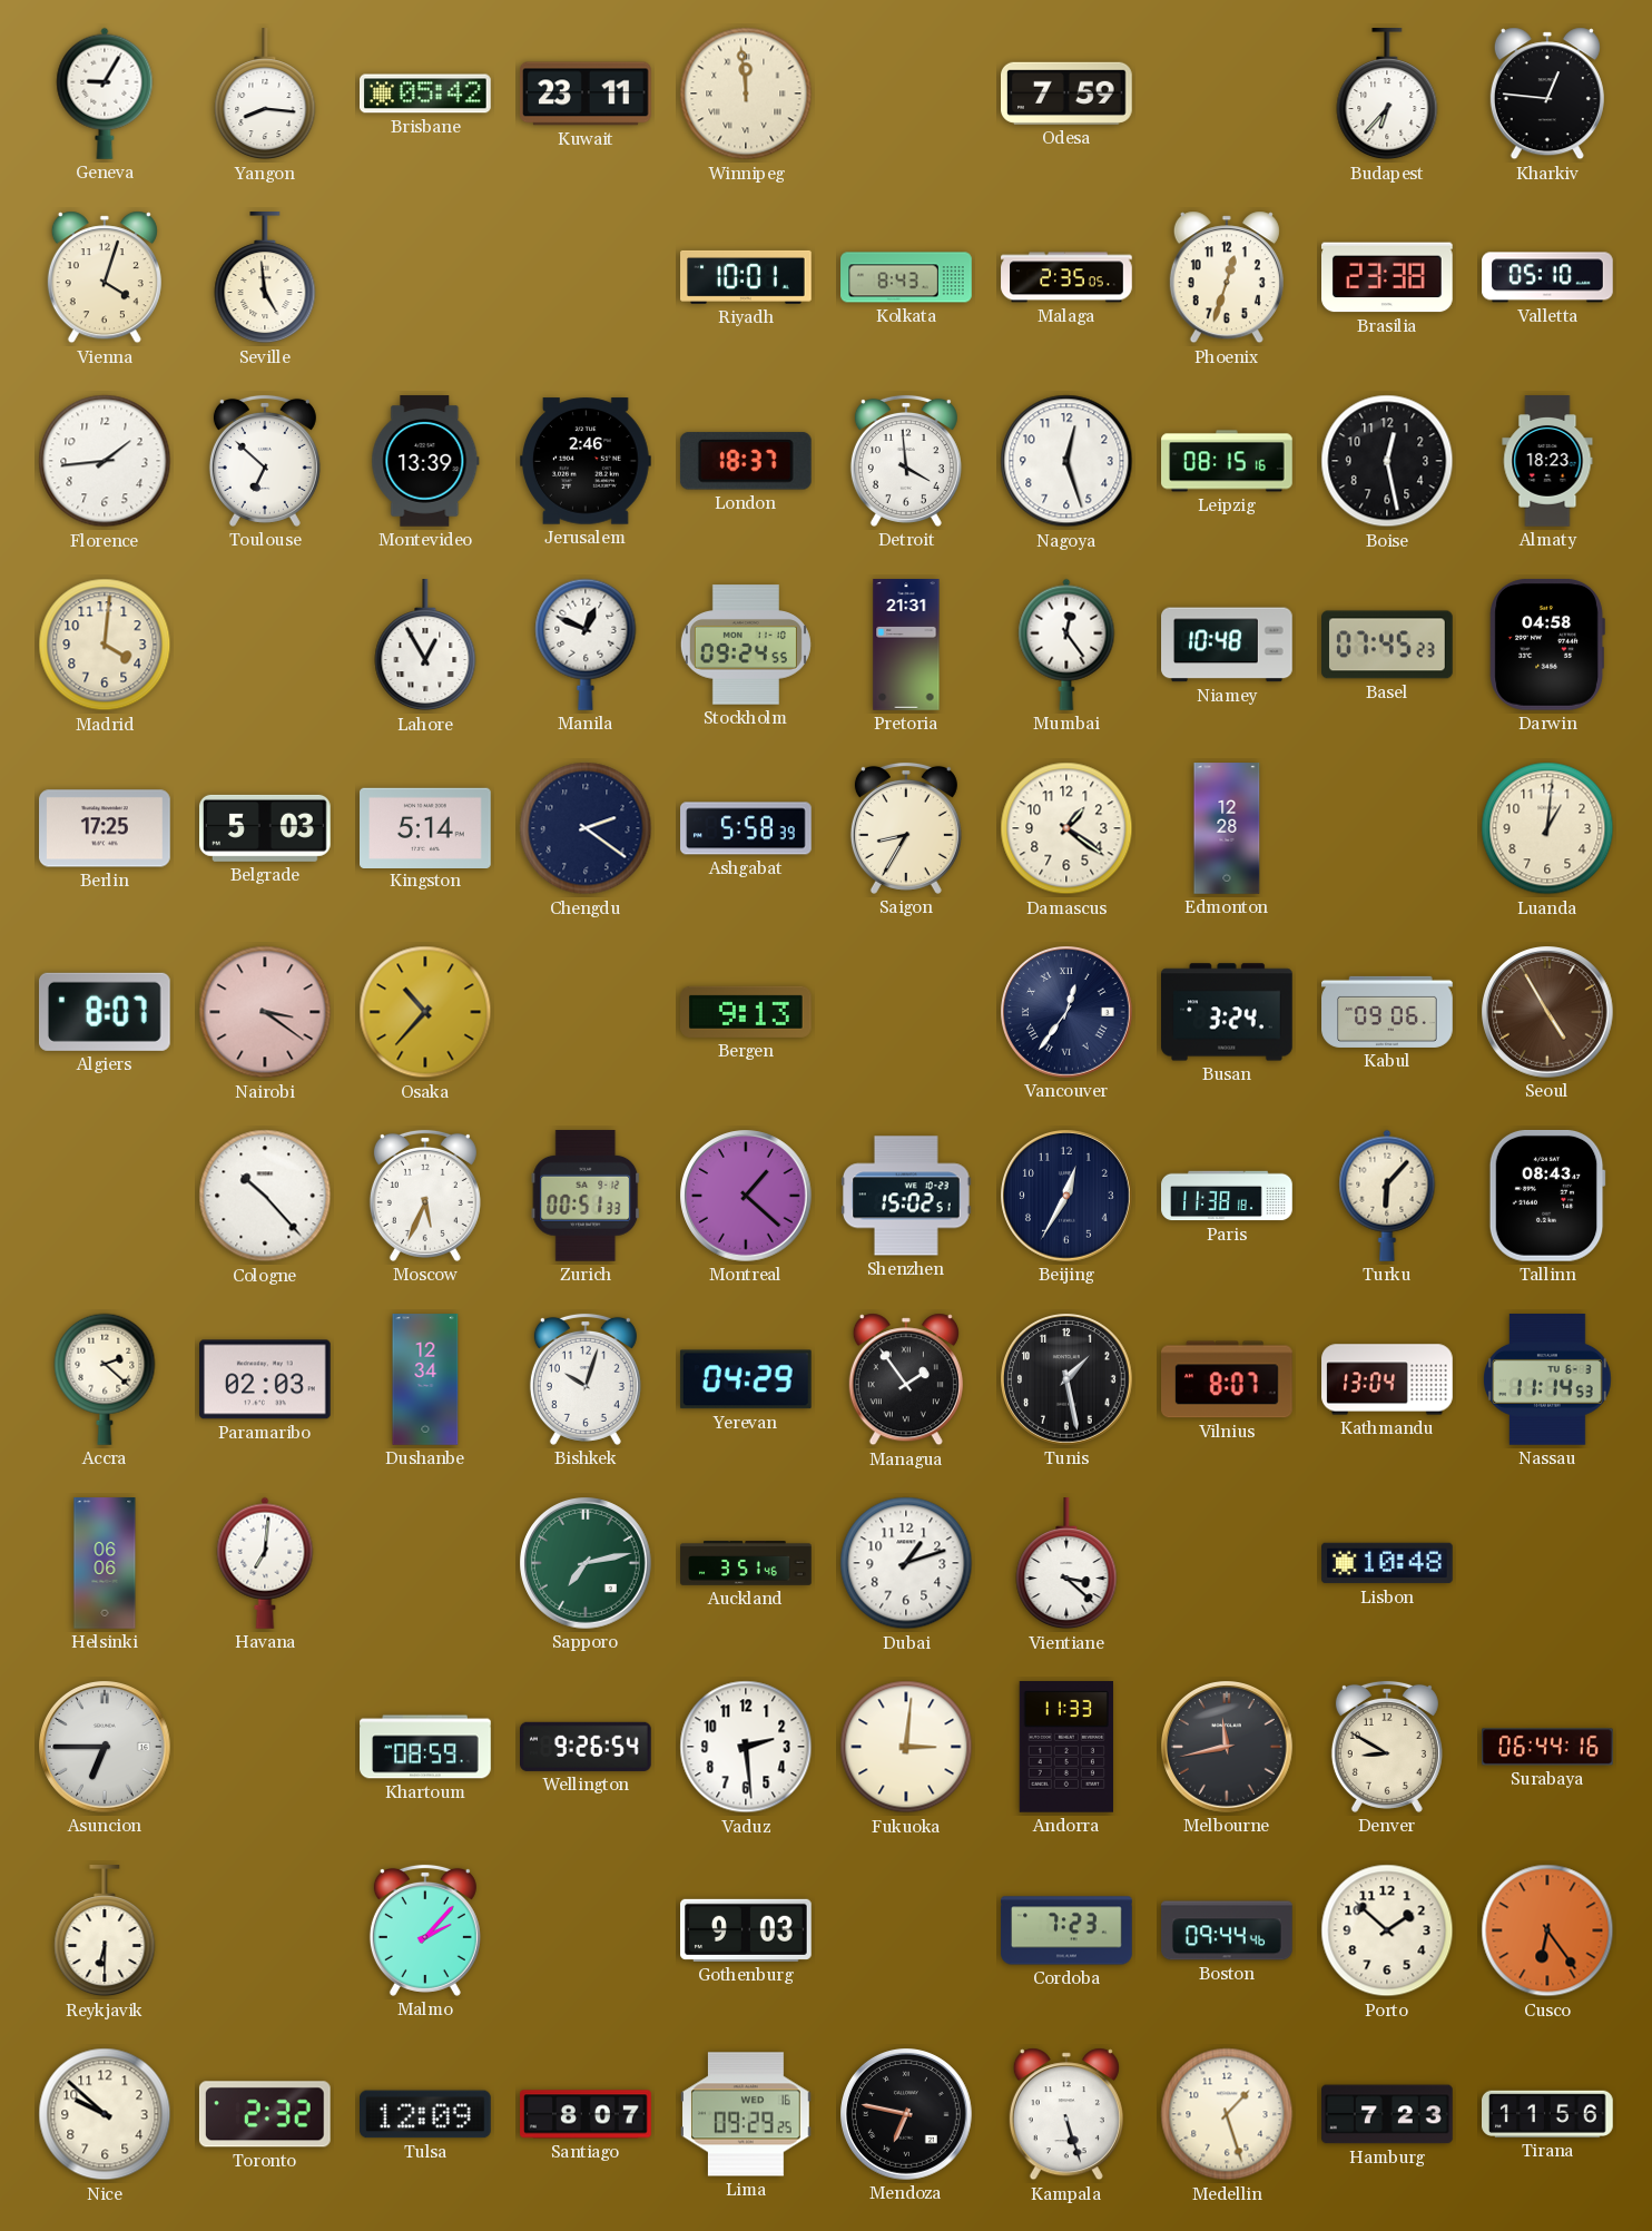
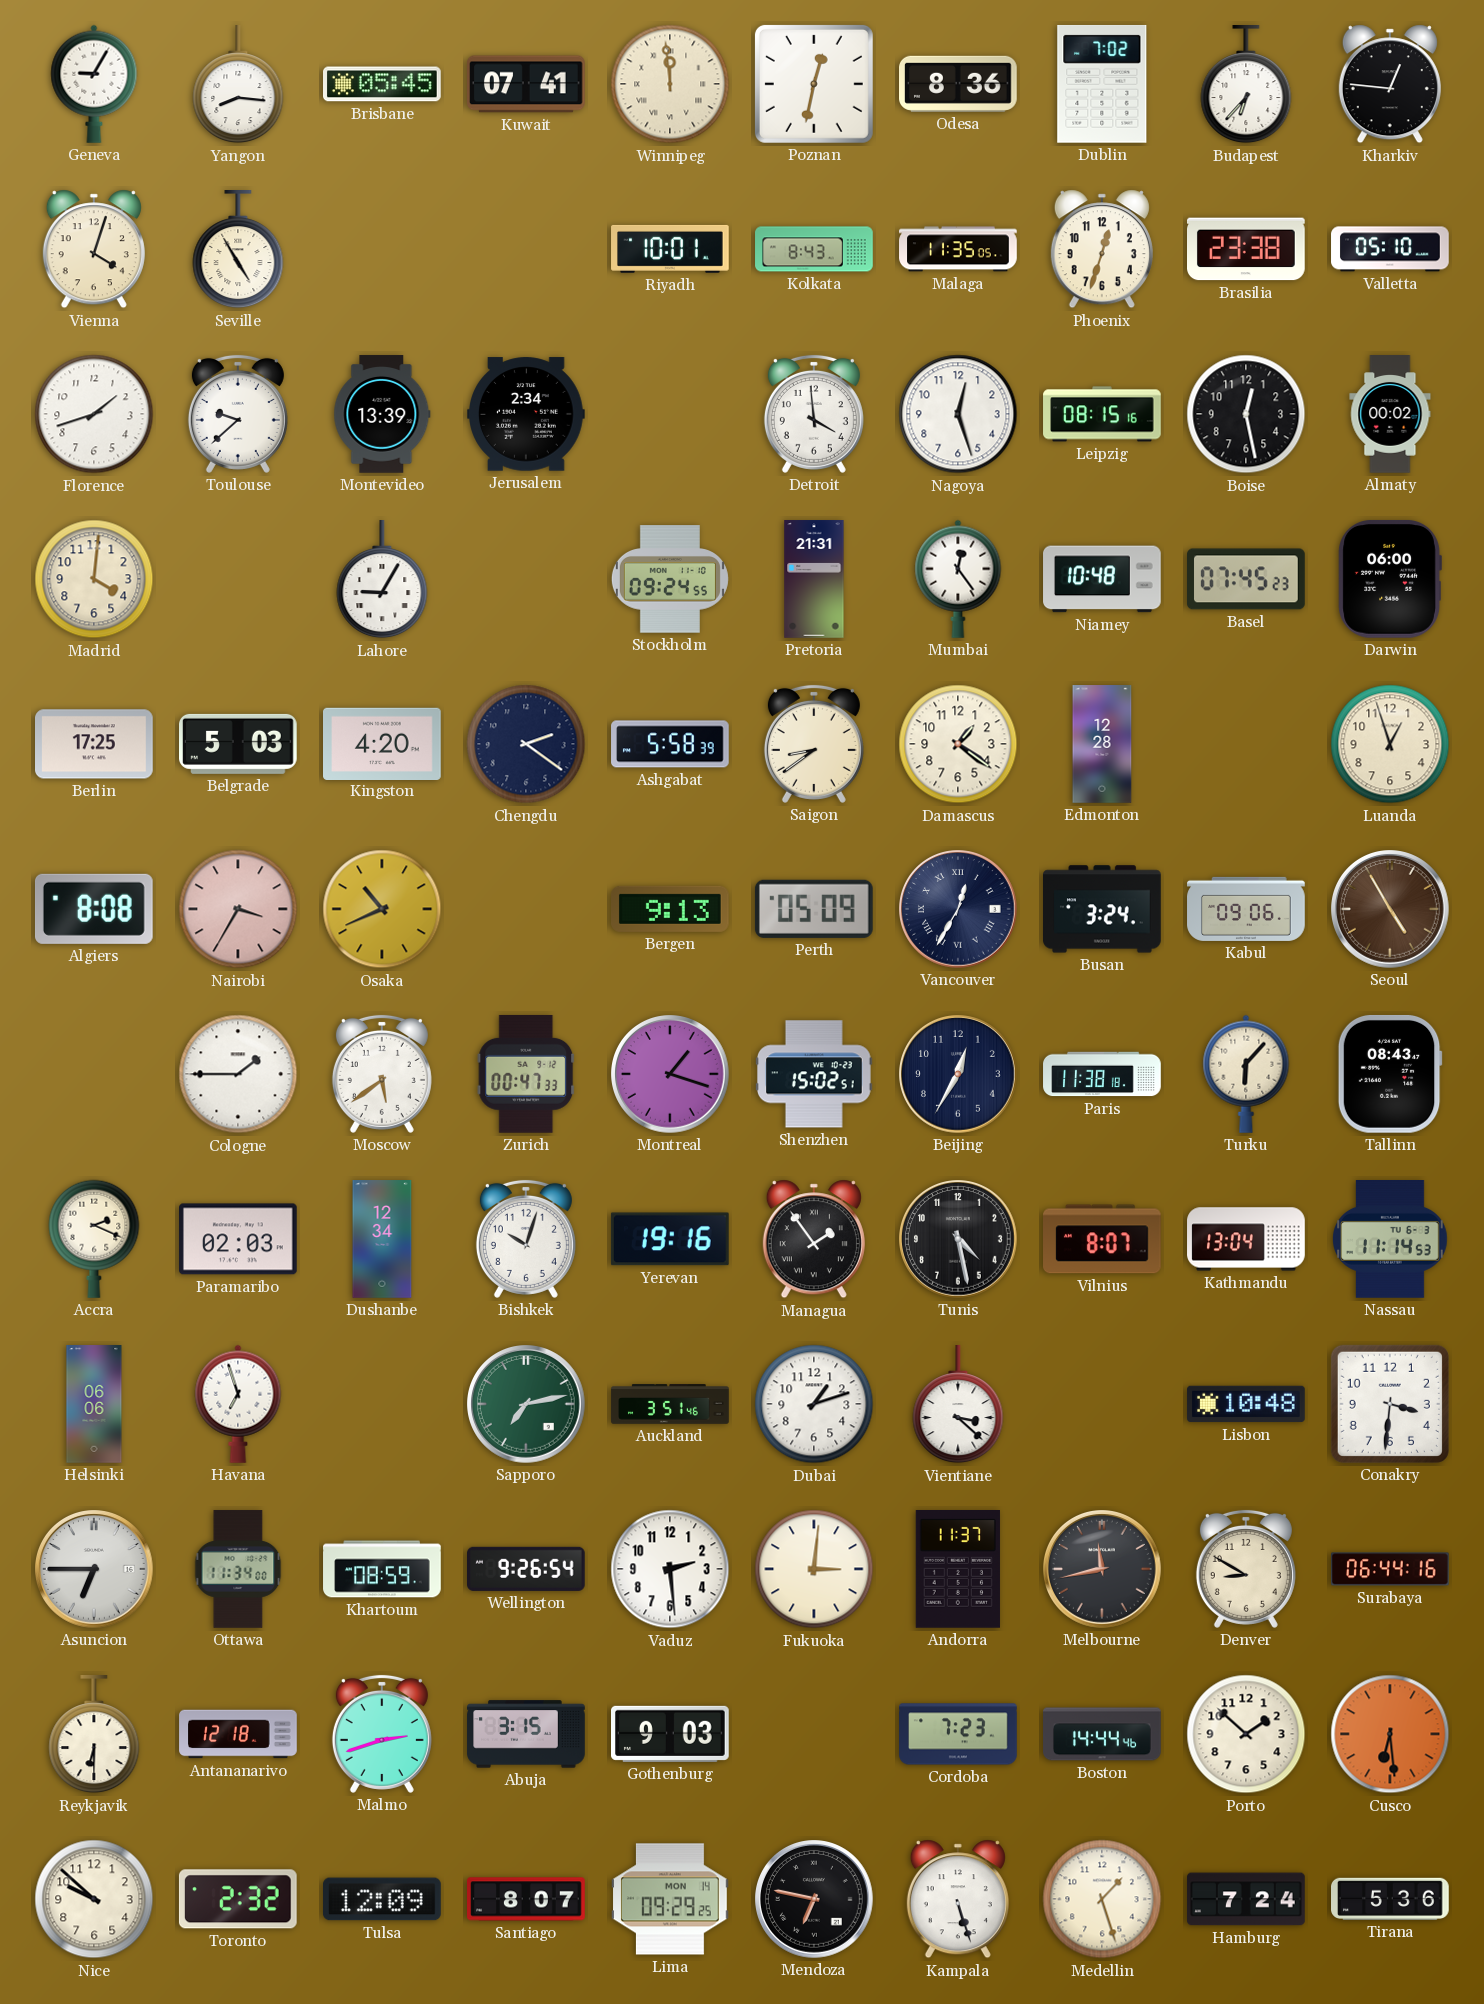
Brisbane: 05:42 -> 05:45
Kuwait: 23:11 -> 07:41
Poznan: none -> 12:32
Odesa: 7:59 -> 8:36
Dublin: none -> 7:02
Seville: 4:59 -> 4:55
Malaga: 2:35 -> 11:35
Florence: 1:44 -> 1:42
Toulouse: 6:52 -> 9:38
Jerusalem: 2:46 -> 2:34
London: 18:37 -> none
Almaty: 18:23 -> 00:02
Lahore: 12:55 -> 9:05
Manila: 12:49 -> none
Darwin: 04:58 -> 06:00
Kingston: 5:14 -> 4:20
Saigon: 8:35 -> 8:39
Luanda: 1:01 -> 12:57
Algiers: 8:07 -> 8:08
Nairobi: 3:21 -> 3:35
Osaka: 10:37 -> 10:41
Perth: none -> 05:09
Vancouver: 12:36 -> 12:35
Cologne: 10:23 -> 1:45
Moscow: 5:34 -> 5:39
Zurich: 00:51 -> 00:47
Montreal: 1:22 -> 1:18
Accra: 2:22 -> 2:19
Yerevan: 04:29 -> 19:16
Tunis: 1:28 -> 4:28
Havana: 7:01 -> 6:57
Conakry: none -> 3:31
Ottawa: none -> 11:34
Andorra: 11:33 -> 11:37
Antananarivo: none -> 12:18
Malmo: 2:07 -> 2:42
Abuja: none -> 3:15
Boston: 09:44 -> 14:44
Cusco: 6:24 -> 6:29
Lima date: WED 16 -> MON 14
Hamburg: 7:23 -> 7:24
Tirana: 11:56 -> 5:36
